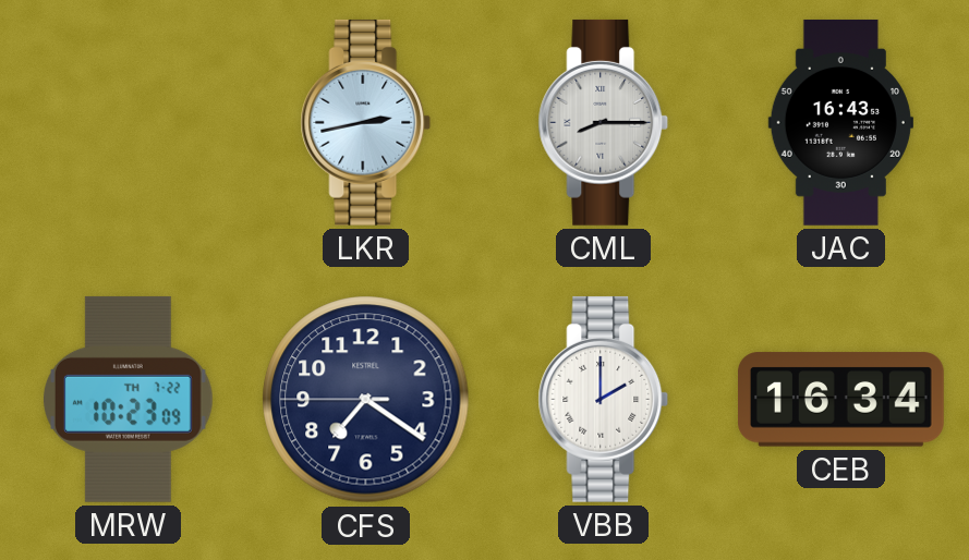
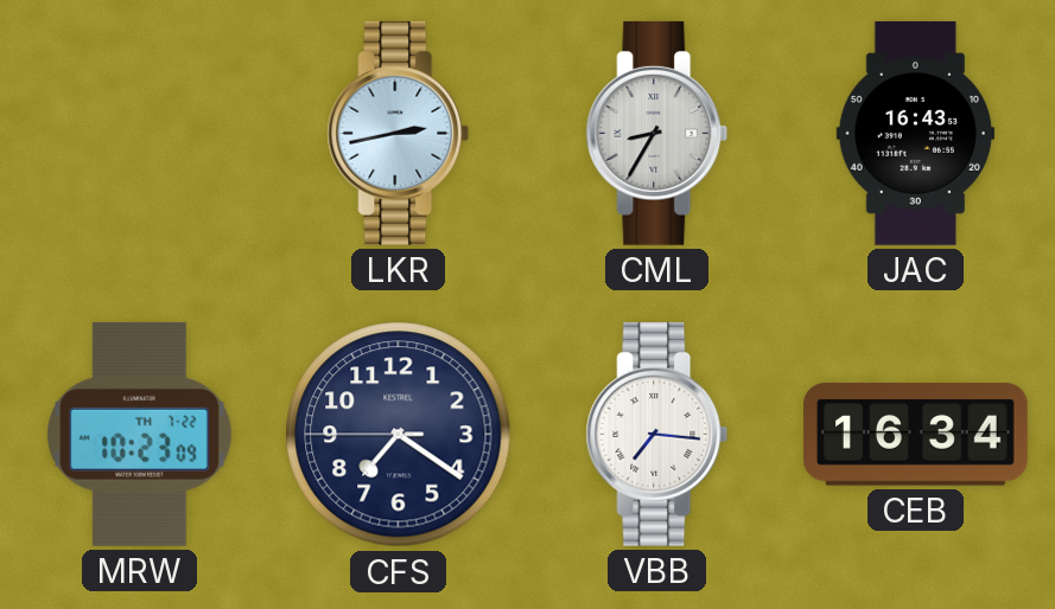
CML: 8:15 -> 8:35
VBB: 2:00 -> 7:16
